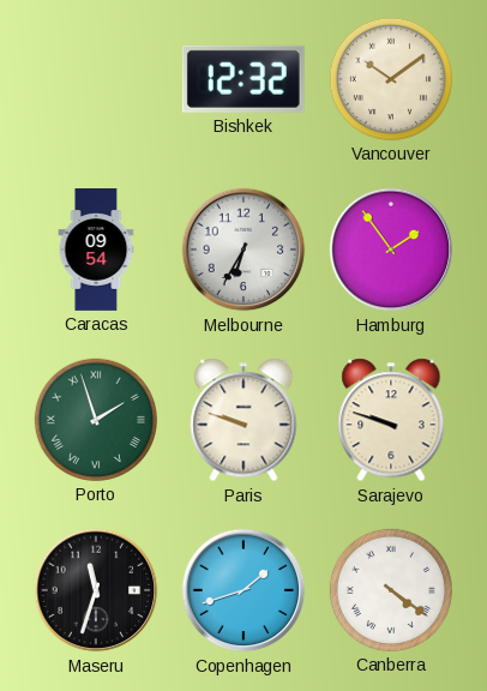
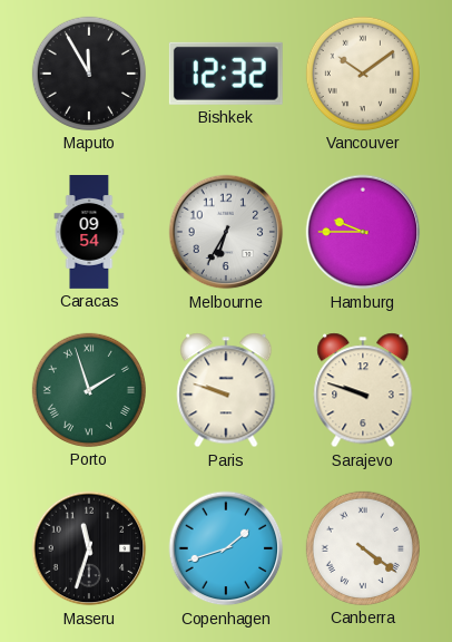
Maputo: none -> 11:55
Hamburg: 1:54 -> 9:45
